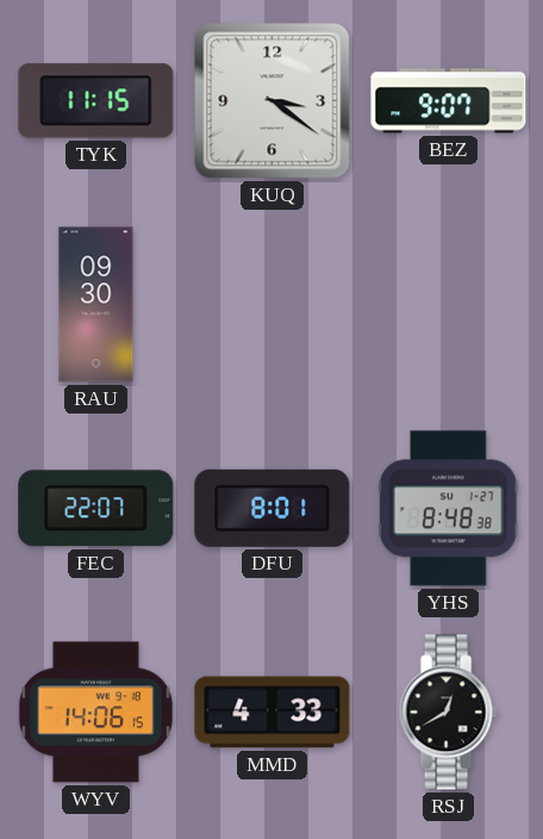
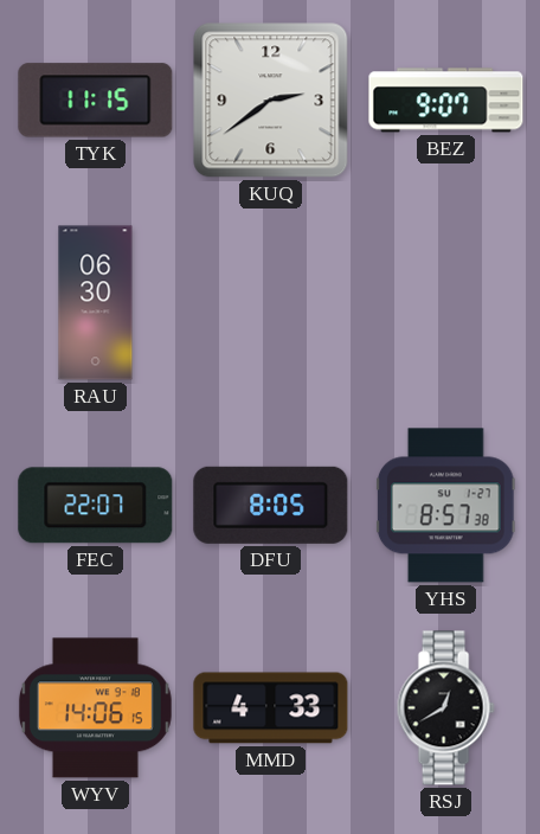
KUQ: 3:21 -> 2:39
RAU: 09:30 -> 06:30
DFU: 8:01 -> 8:05
YHS: 8:48 -> 8:57
